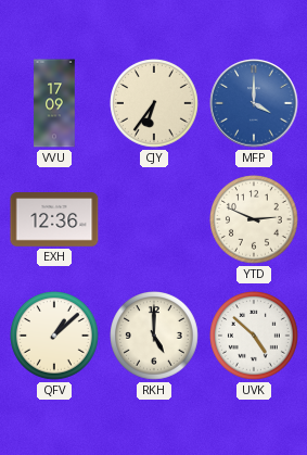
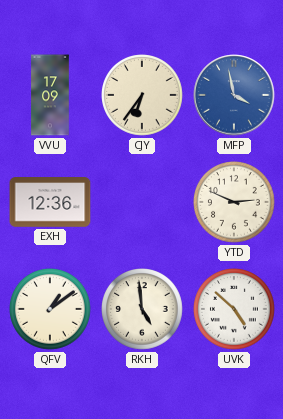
MFP: 4:00 -> 3:58
QFV: 1:08 -> 1:09
RKH: 5:00 -> 4:59
